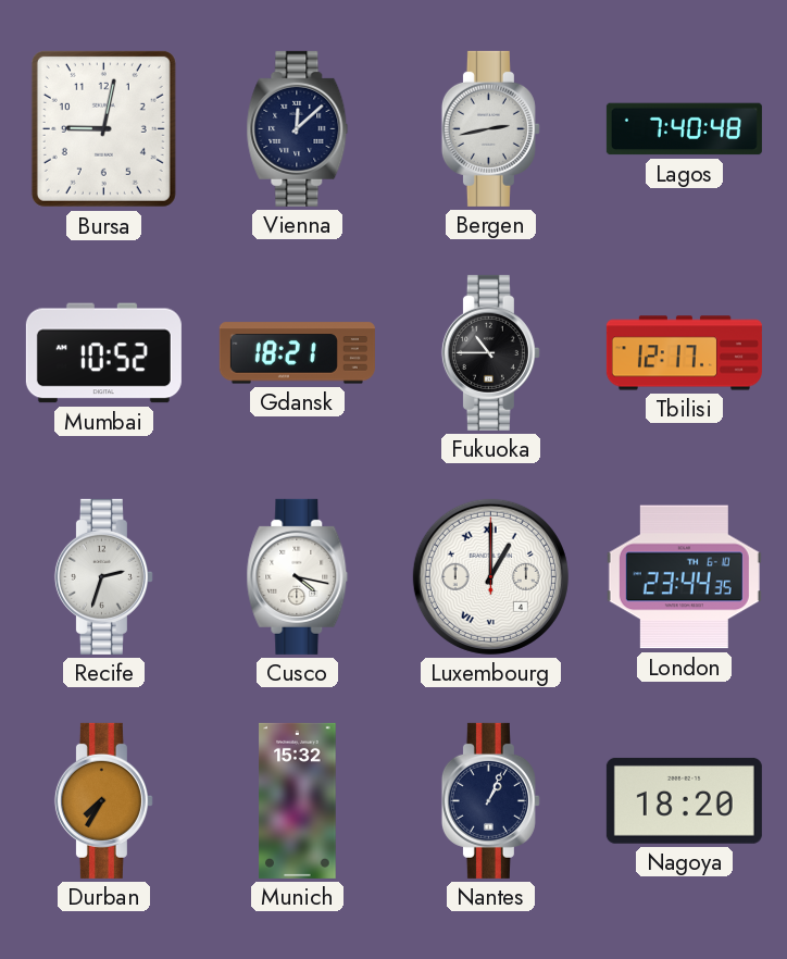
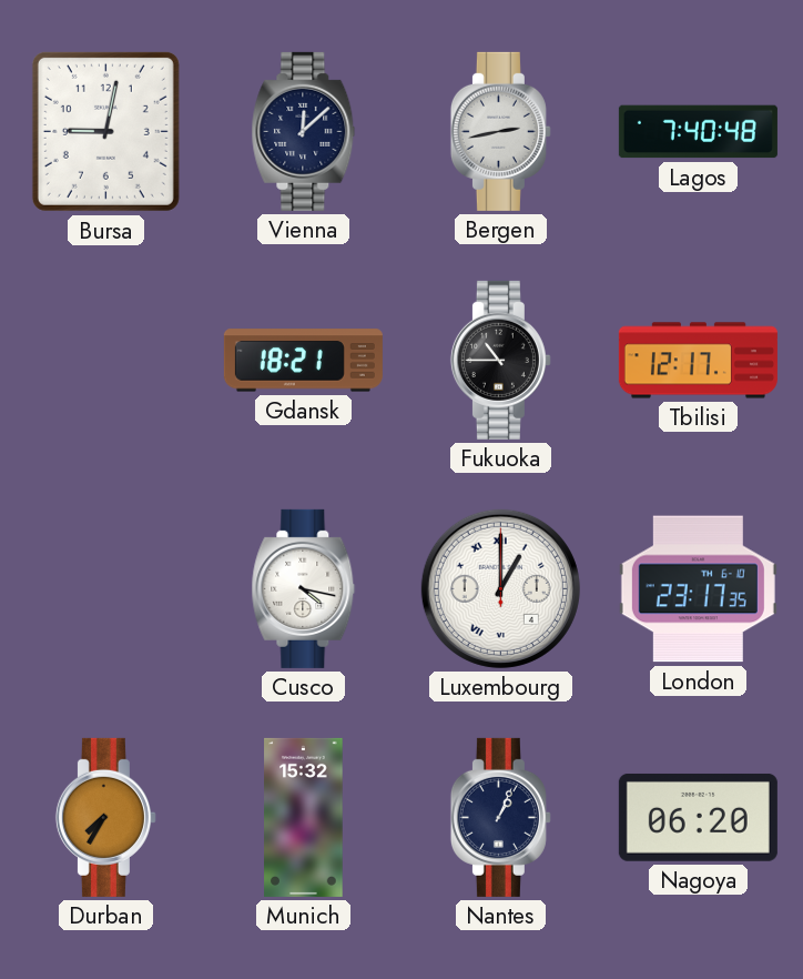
Mumbai: 10:52 -> none
Recife: 2:33 -> none
London: 23:44 -> 23:17
Nagoya: 18:20 -> 06:20
